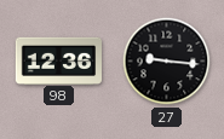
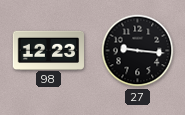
98: 12:36 -> 12:23
